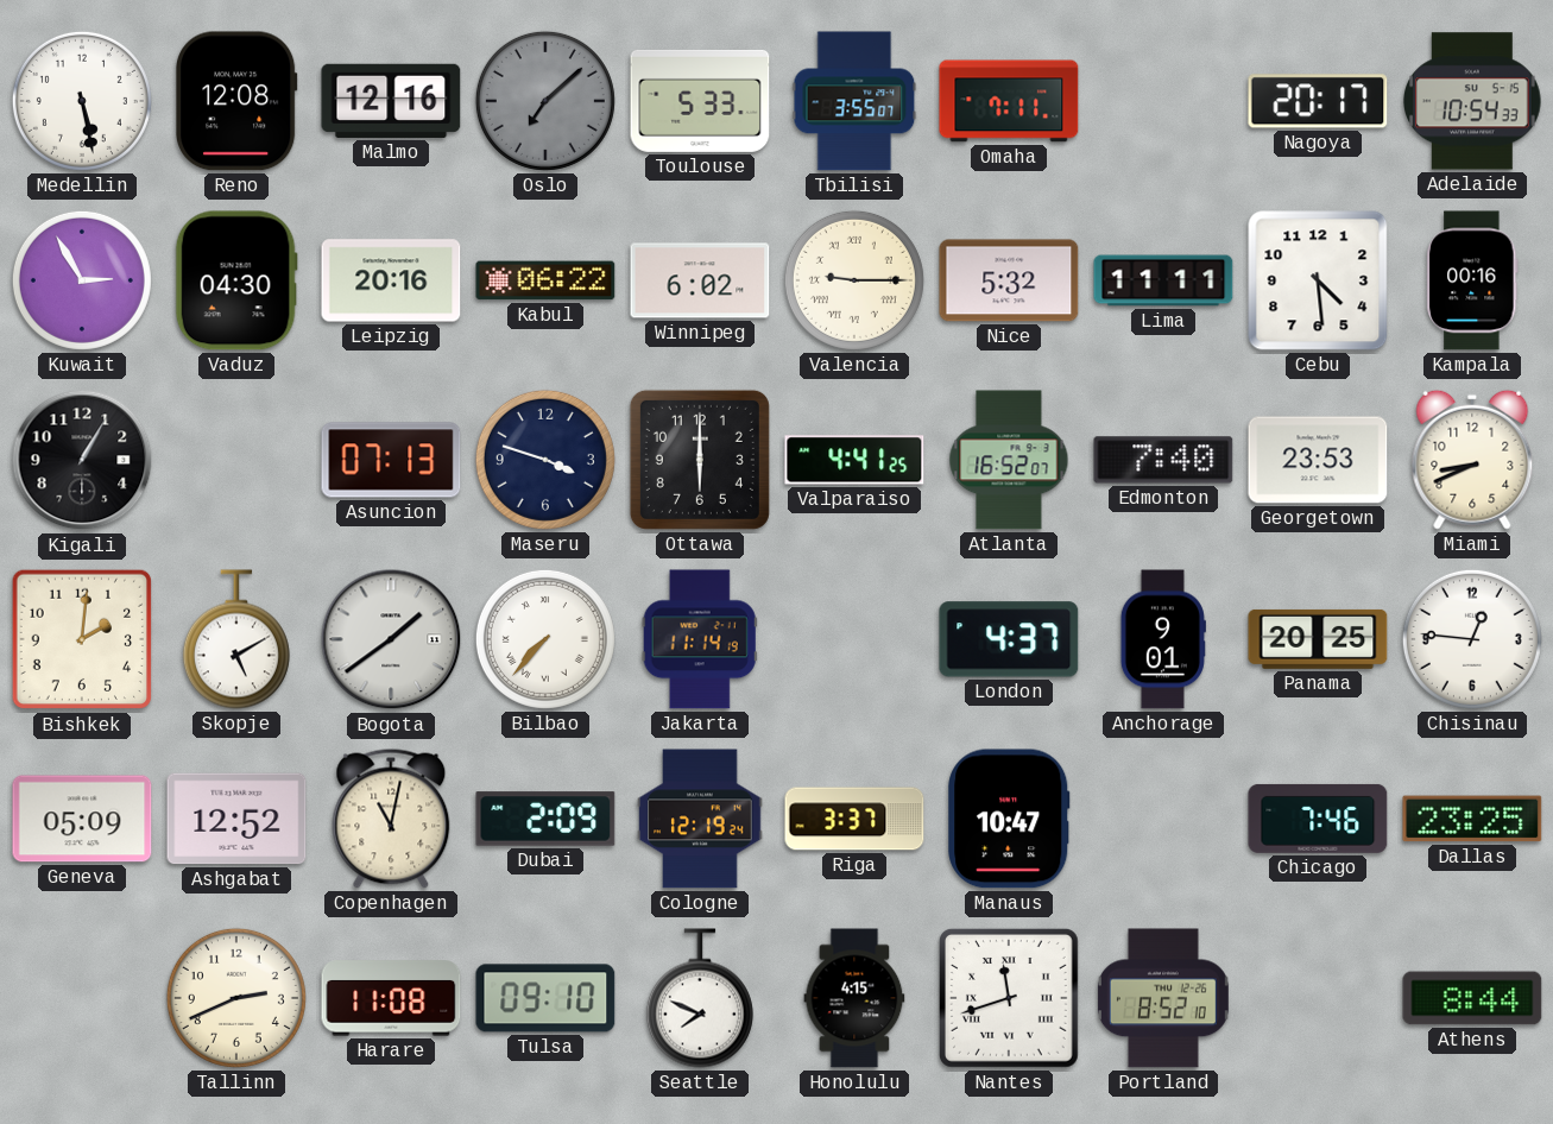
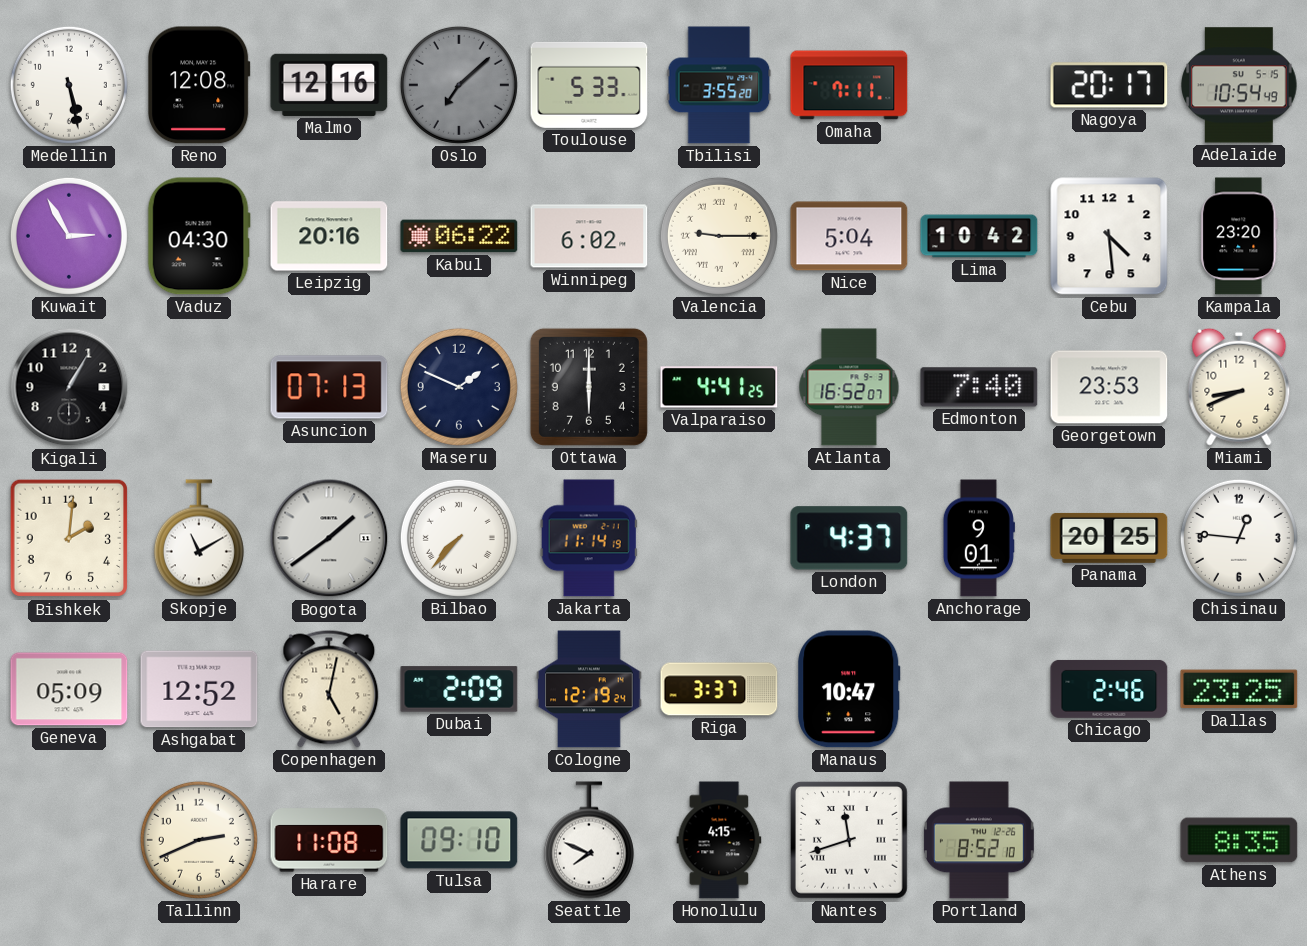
Tbilisi: 3:55:07 -> 3:55:20
Adelaide: 10:54:33 -> 10:54:49
Nice: 5:32 -> 5:04
Lima: 11:11 -> 10:42
Kampala: 00:16 -> 23:20
Maseru: 3:48 -> 1:49
Skopje: 5:10 -> 11:10
Copenhagen: 11:02 -> 5:02
Chicago: 7:46 -> 2:46
Athens: 8:44 -> 8:35
